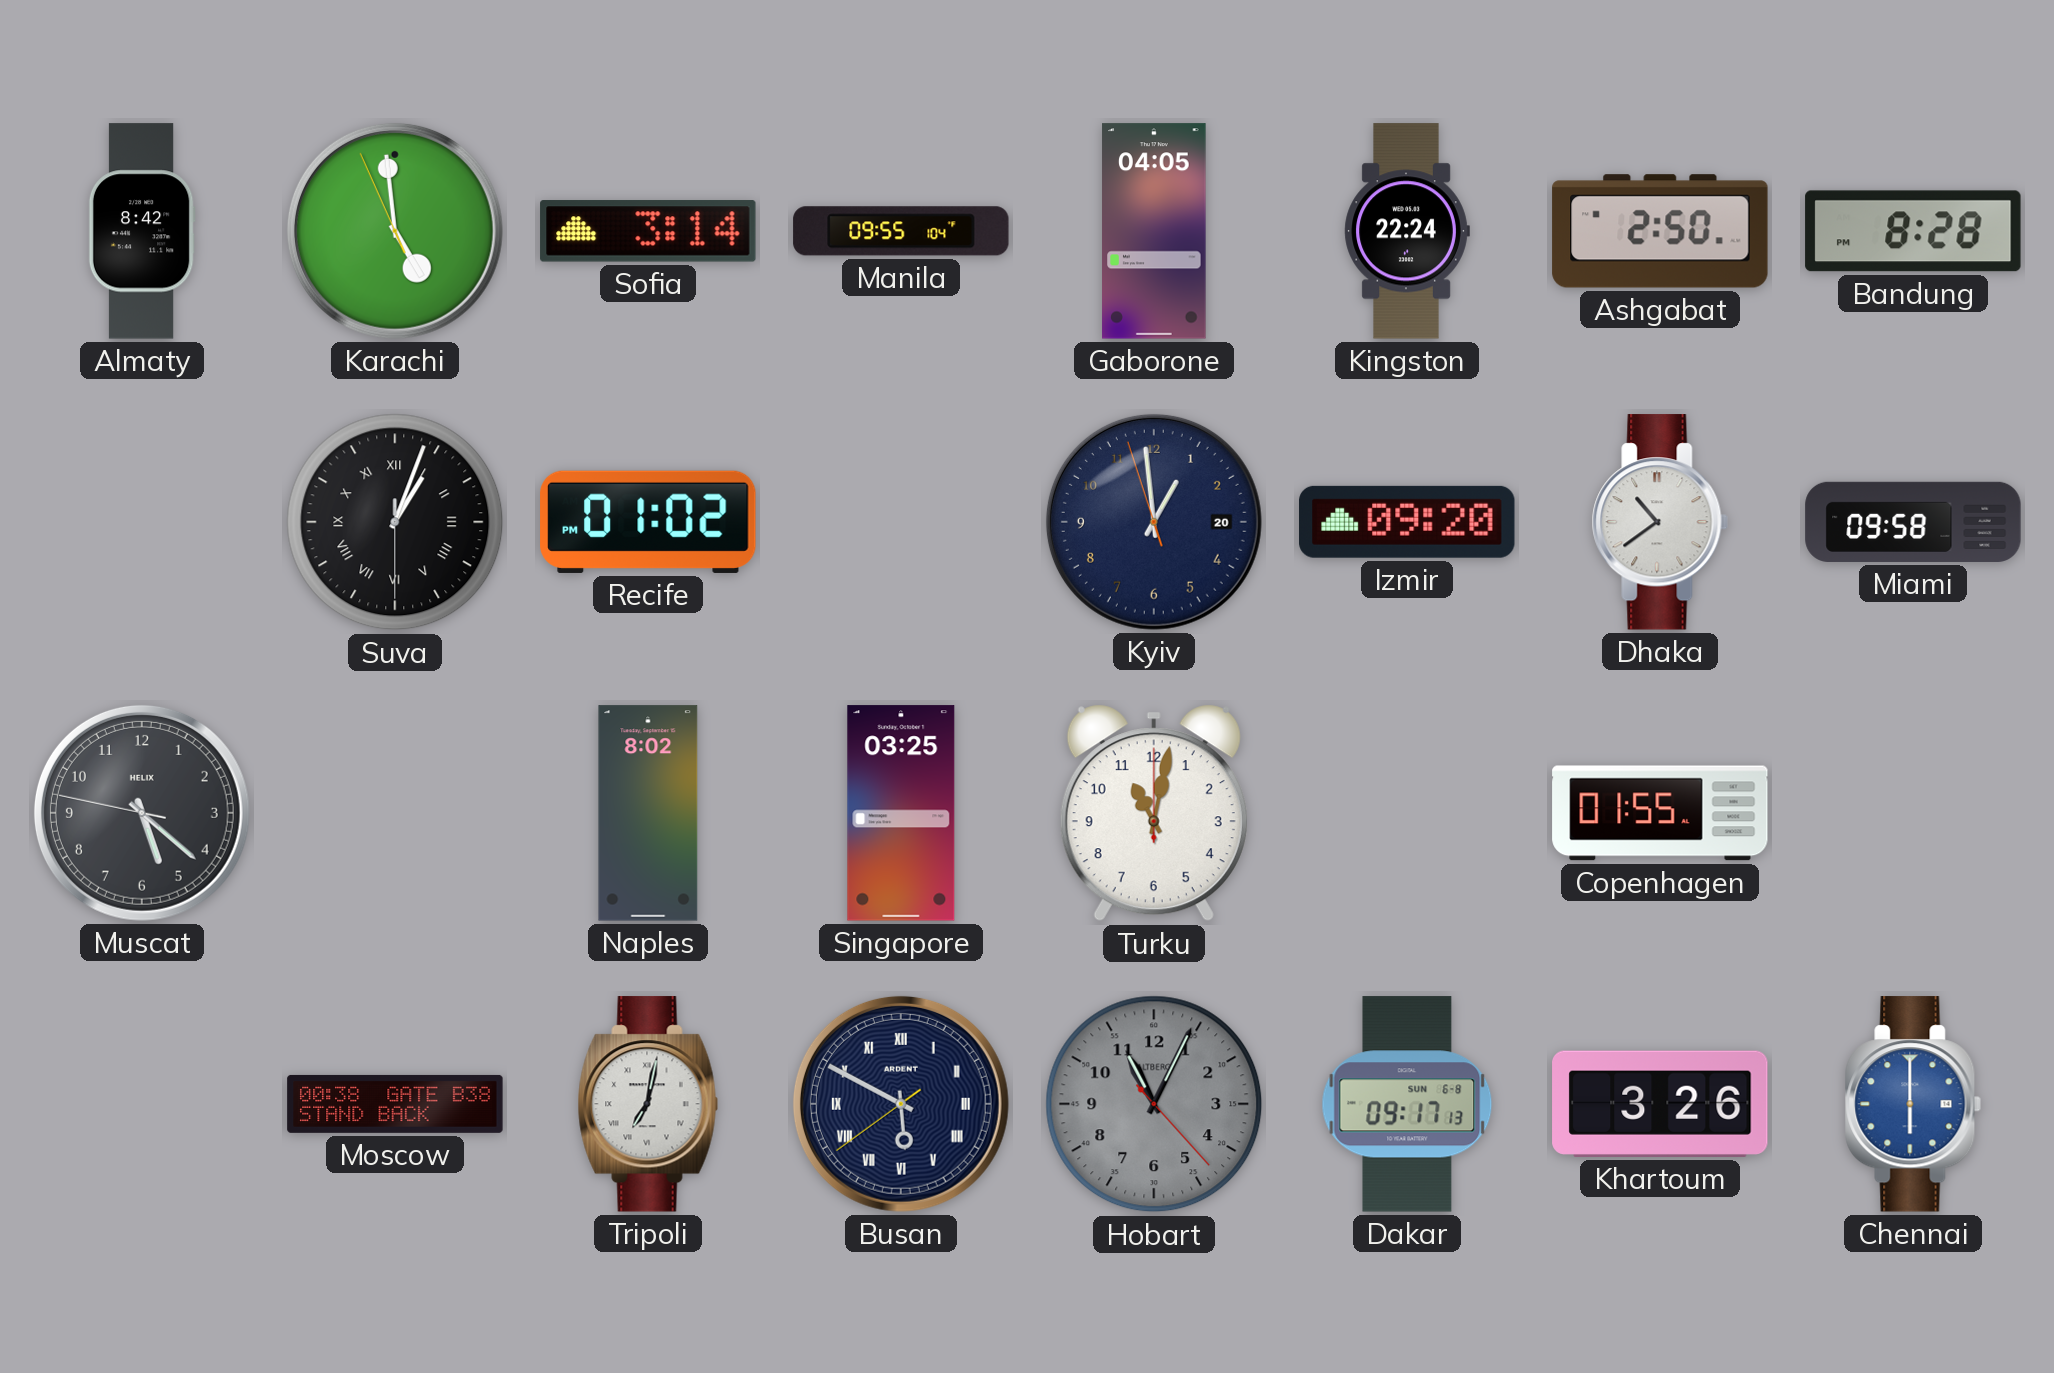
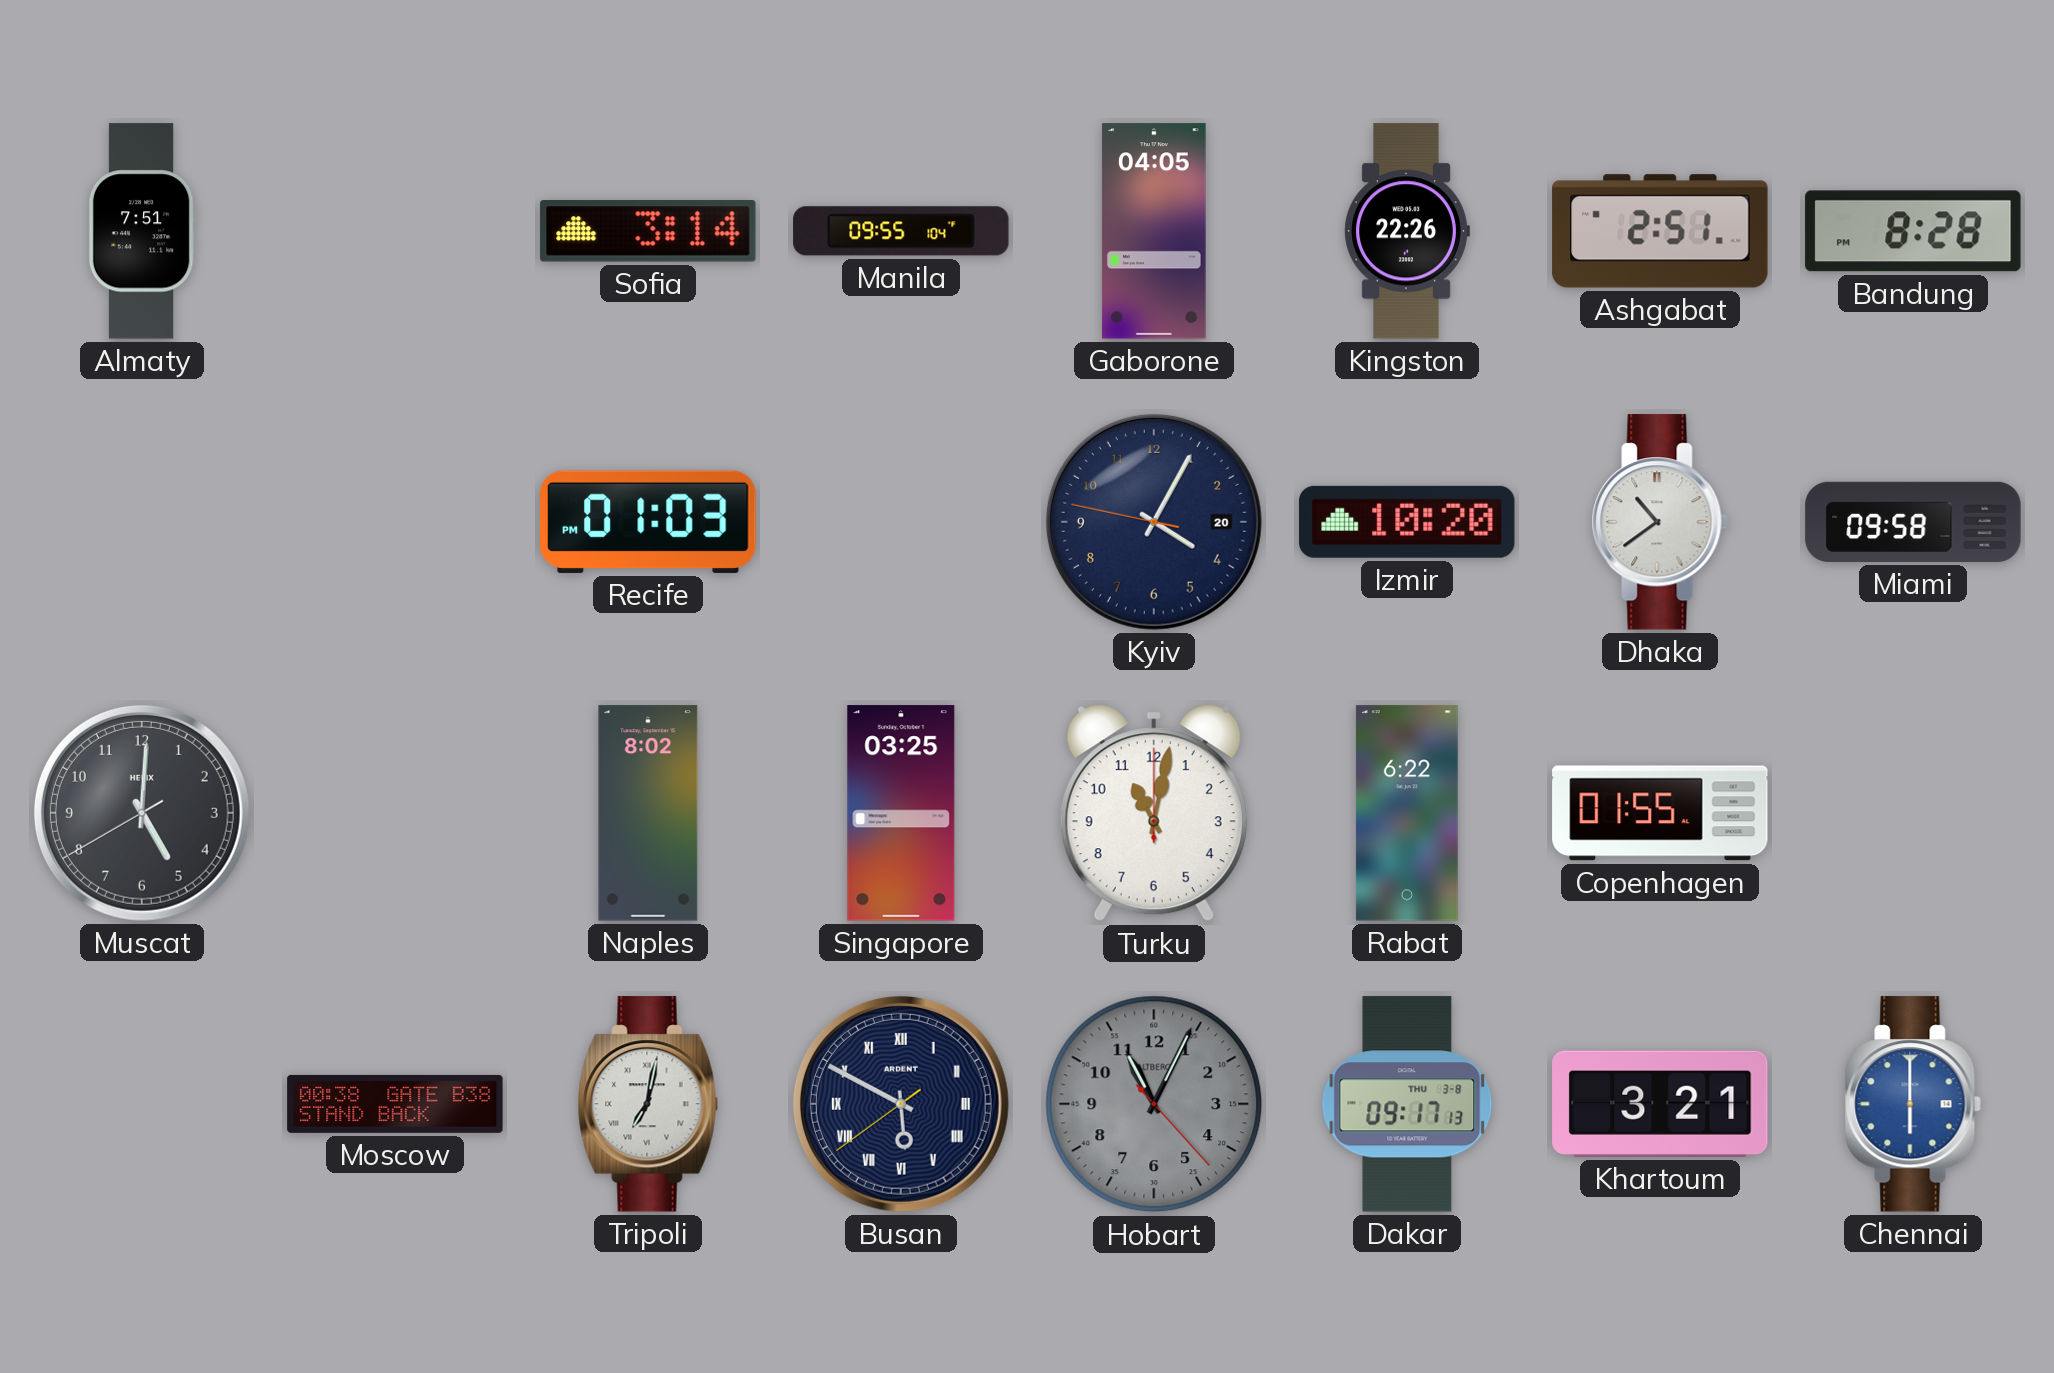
Almaty: 8:42 -> 7:51
Karachi: 4:58 -> none
Kingston: 22:24 -> 22:26
Ashgabat: 2:50 -> 2:51
Suva: 1:03 -> none
Recife: 01:02 -> 01:03
Kyiv: 12:58 -> 4:04
Izmir: 09:20 -> 10:20
Muscat: 5:21 -> 5:00
Rabat: none -> 6:22
Dakar date: SUN 6-8 -> THU 3-8
Khartoum: 3:26 -> 3:21
